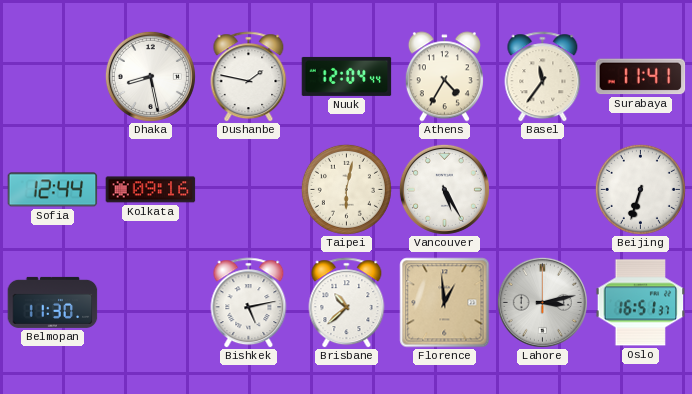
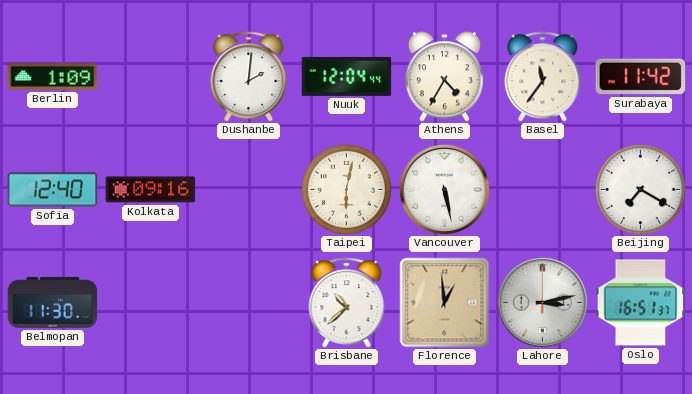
Berlin: none -> 1:09
Dhaka: 8:28 -> none
Dushanbe: 1:47 -> 2:01
Surabaya: 11:41 -> 11:42
Sofia: 12:44 -> 12:40
Vancouver: 5:25 -> 5:28
Beijing: 6:33 -> 7:20
Bishkek: 5:13 -> none
